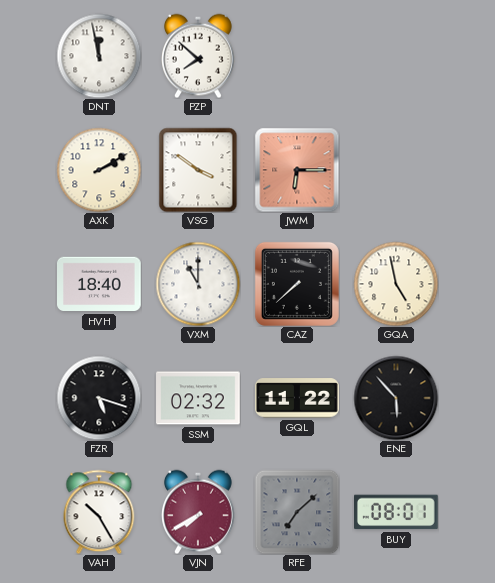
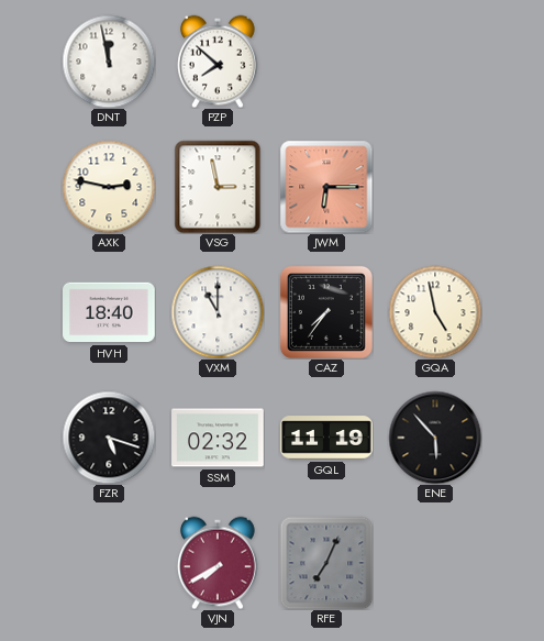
AXK: 2:10 -> 2:47
VSG: 3:51 -> 2:58
CAZ: 7:38 -> 7:36
GQL: 11:22 -> 11:19
VAH: 10:25 -> none
RFE: 7:08 -> 7:04
BUY: 08:01 -> none
